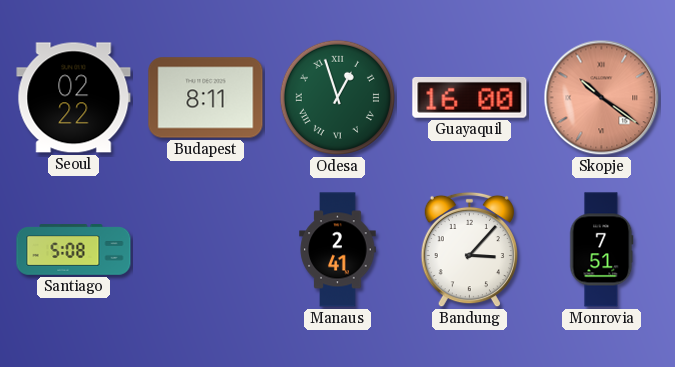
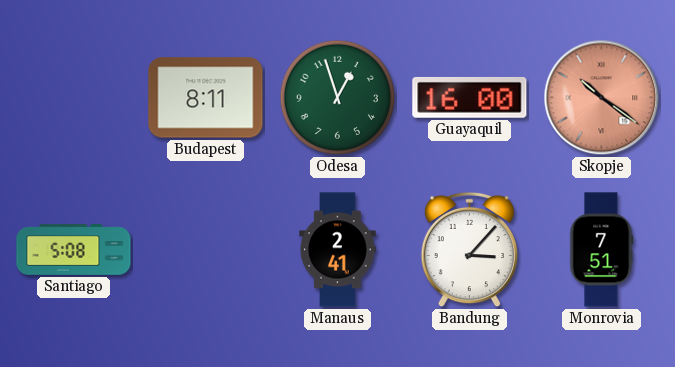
Seoul: 02:22 -> none
Odesa numerals: Roman -> Arabic
